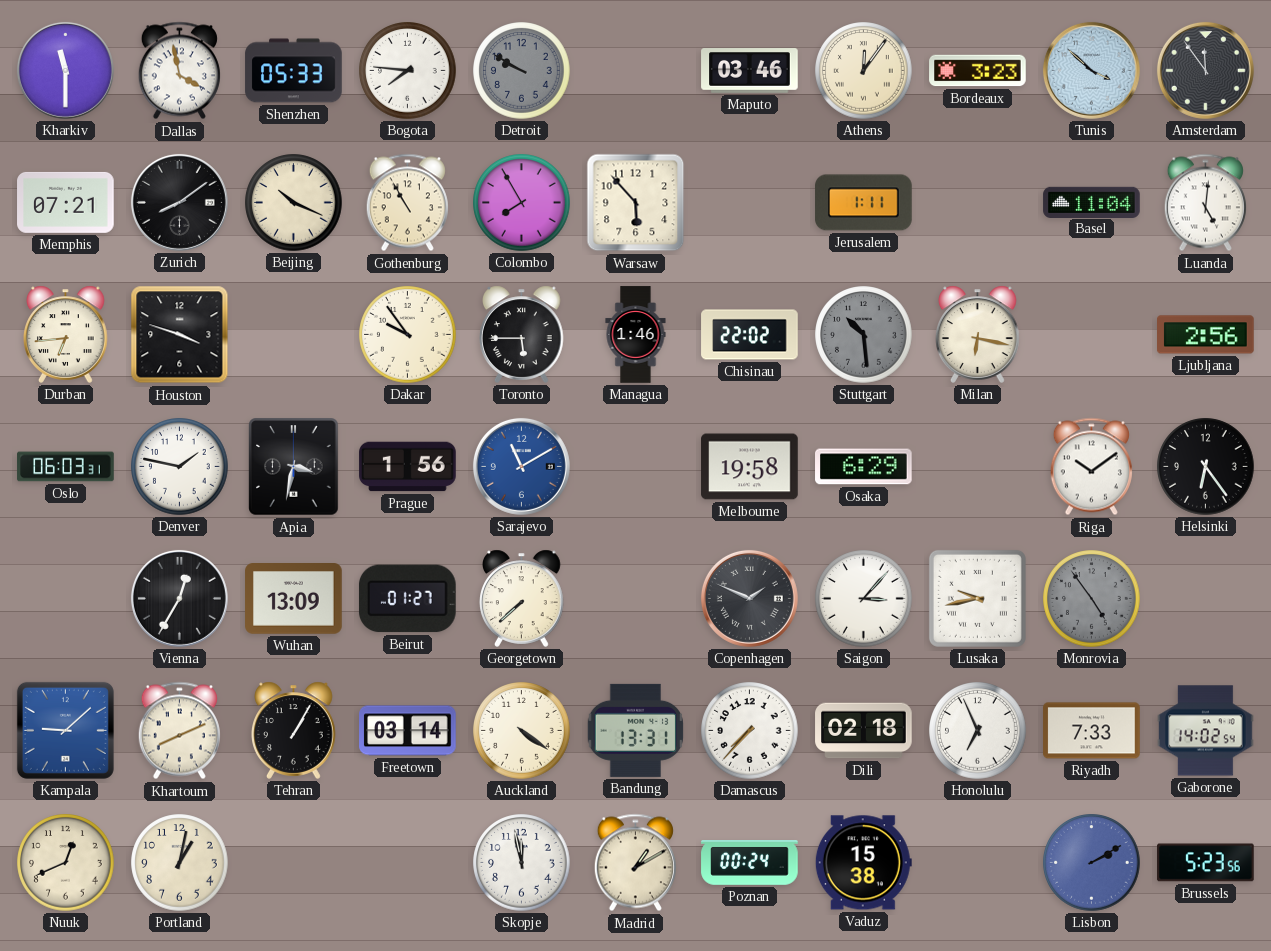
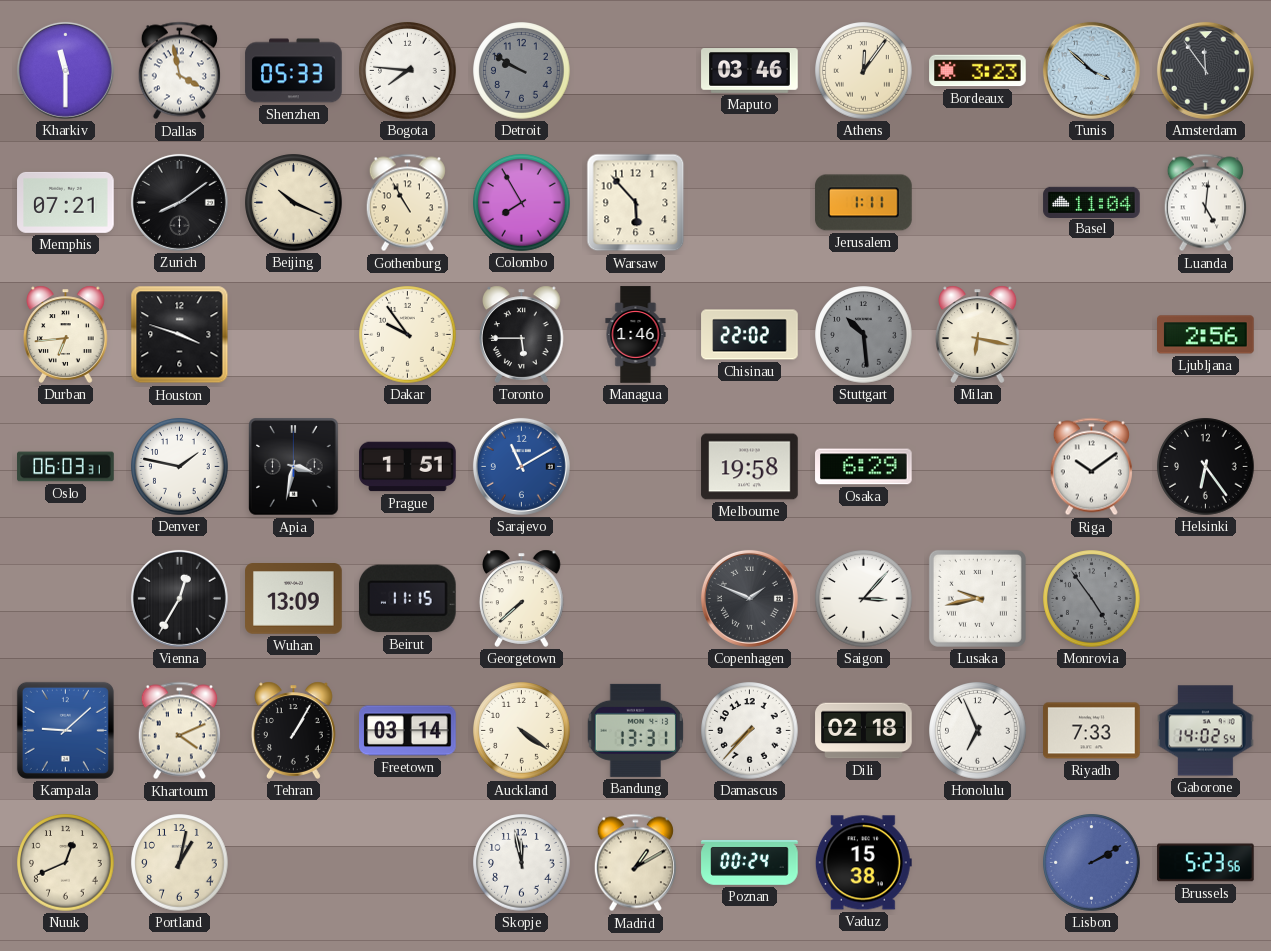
Prague: 1:56 -> 1:51
Beirut: 01:27 -> 11:15
Khartoum: 8:11 -> 4:11
